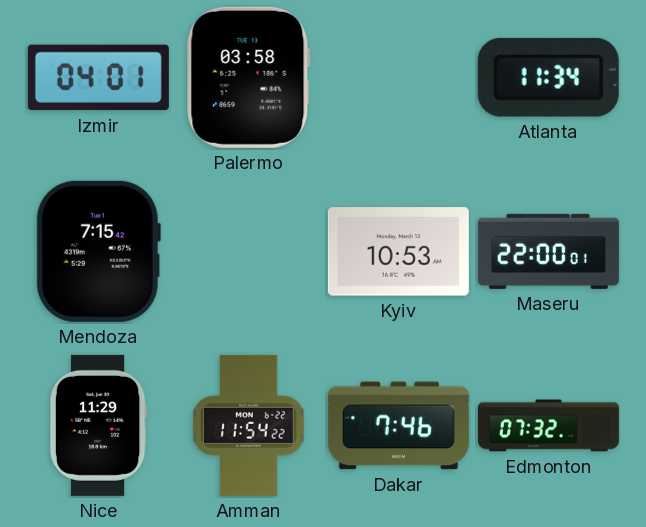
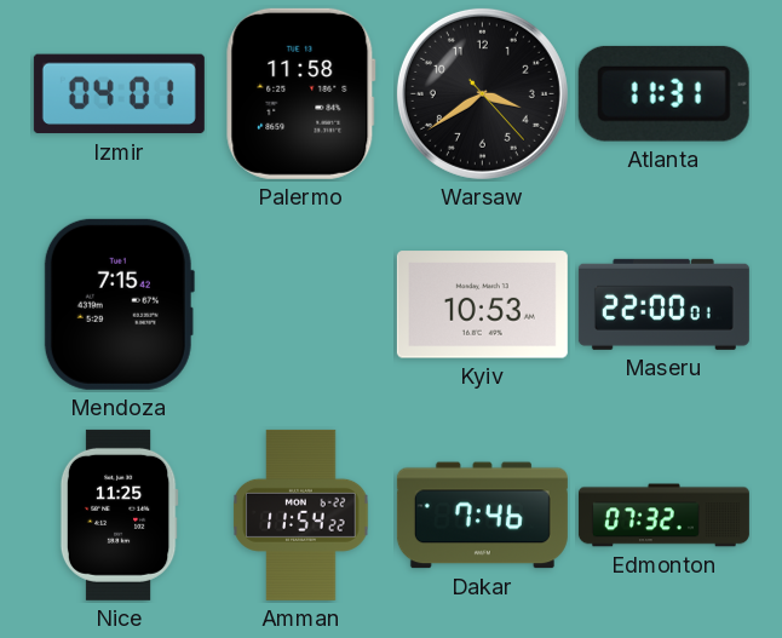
Palermo: 03:58 -> 11:58
Warsaw: none -> 3:39
Atlanta: 11:34 -> 11:31
Nice: 11:29 -> 11:25
